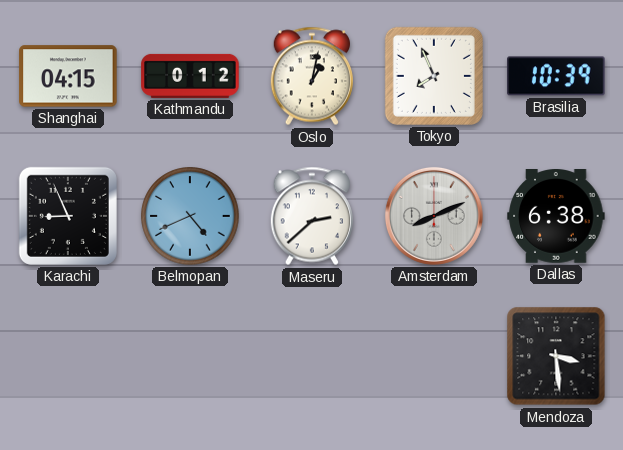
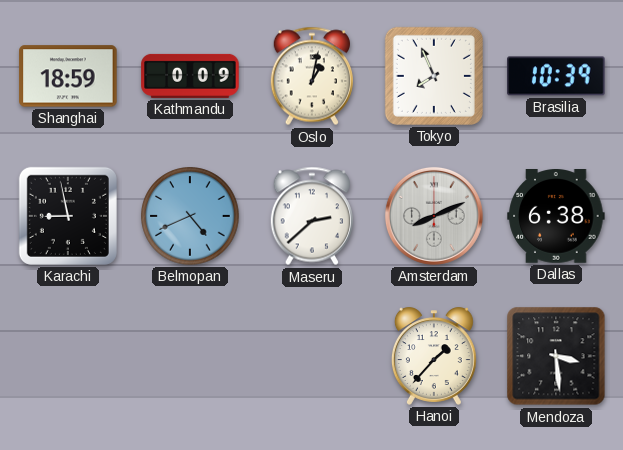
Shanghai: 04:15 -> 18:59
Kathmandu: 0:12 -> 0:09
Karachi: 8:56 -> 8:58
Hanoi: none -> 1:37
